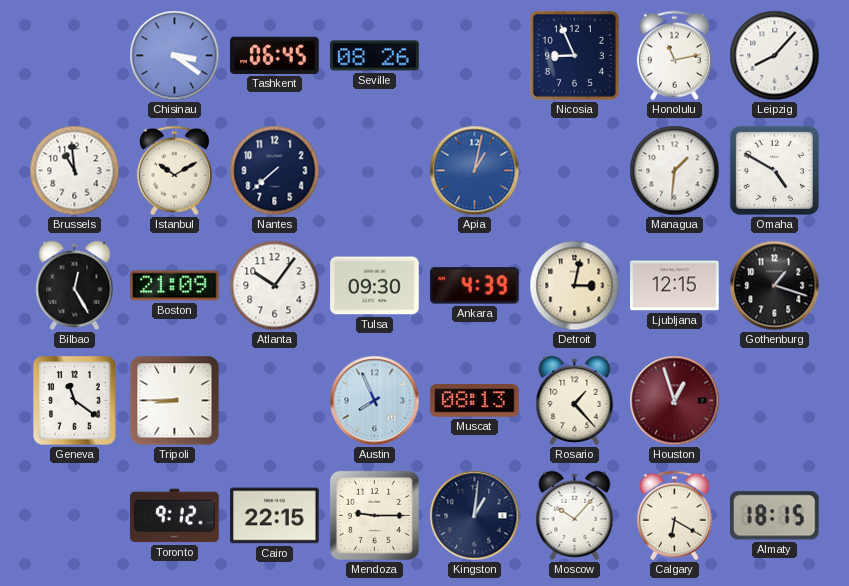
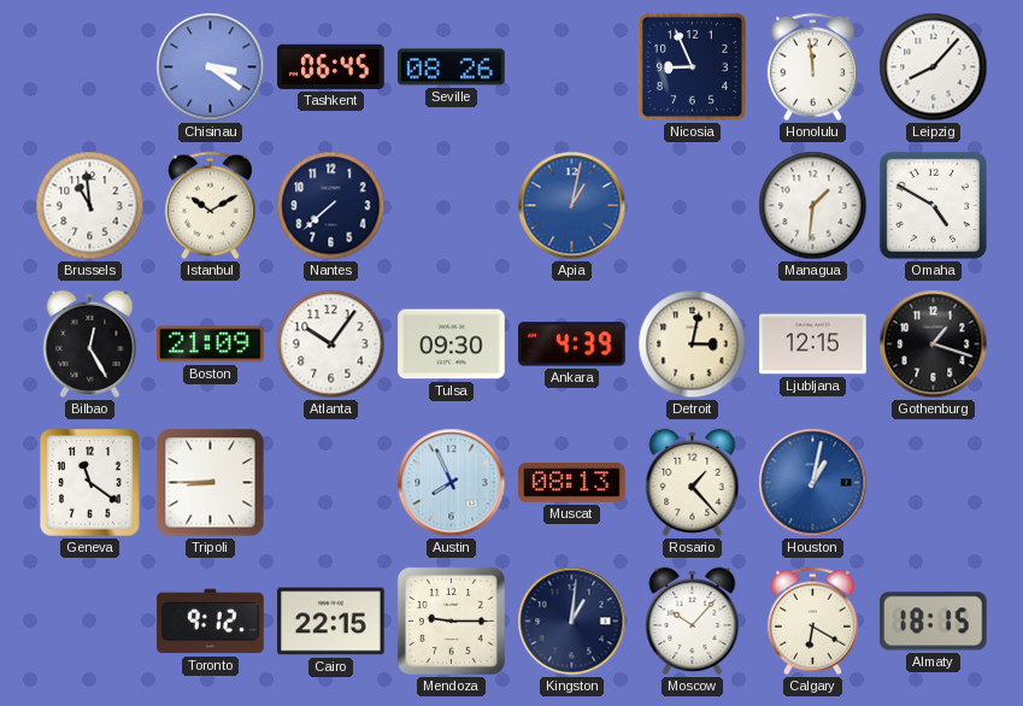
Honolulu: 11:13 -> 11:59
Houston: 12:57 -> 1:02
Houston dial: burgundy -> blue
